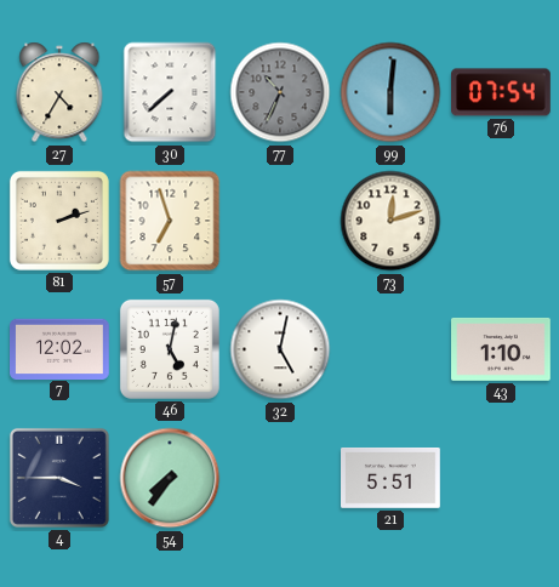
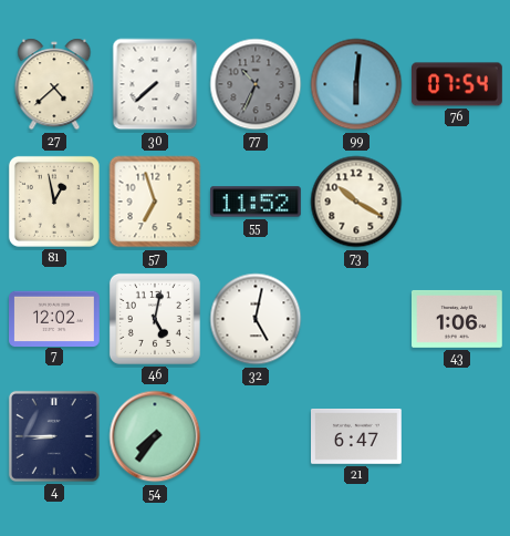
27: 4:35 -> 4:38
81: 2:12 -> 12:58
55: none -> 11:52
73: 12:12 -> 10:20
43: 1:10 -> 1:06
4: 3:45 -> 8:45
21: 5:51 -> 6:47
